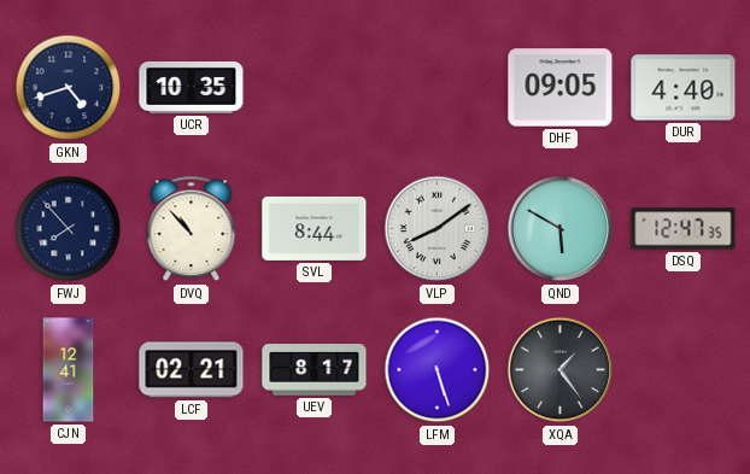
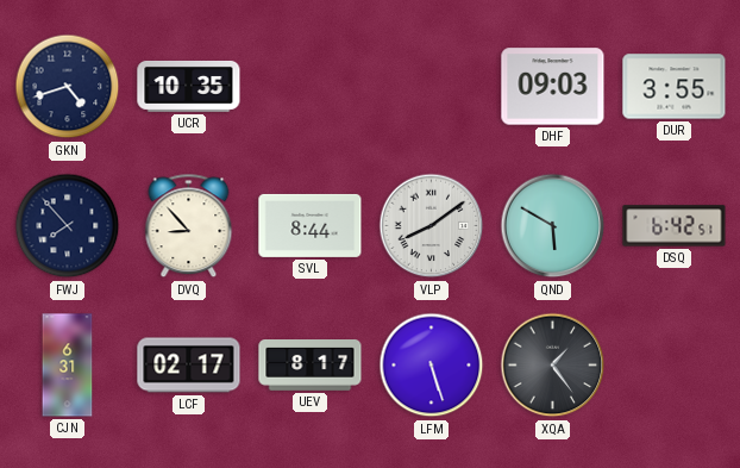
DHF: 09:05 -> 09:03
DUR: 4:40 -> 3:55
DVQ: 10:53 -> 8:53
DSQ: 12:47 -> 6:42
CJN: 12:41 -> 6:31
LCF: 02:21 -> 02:17
